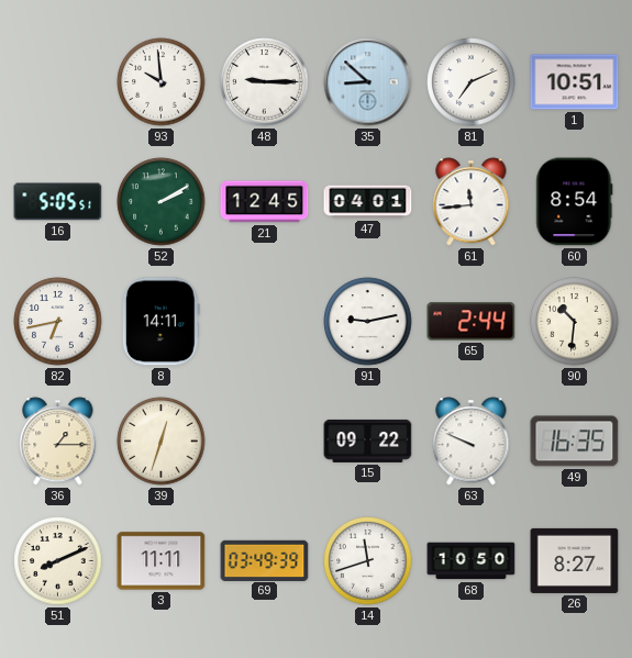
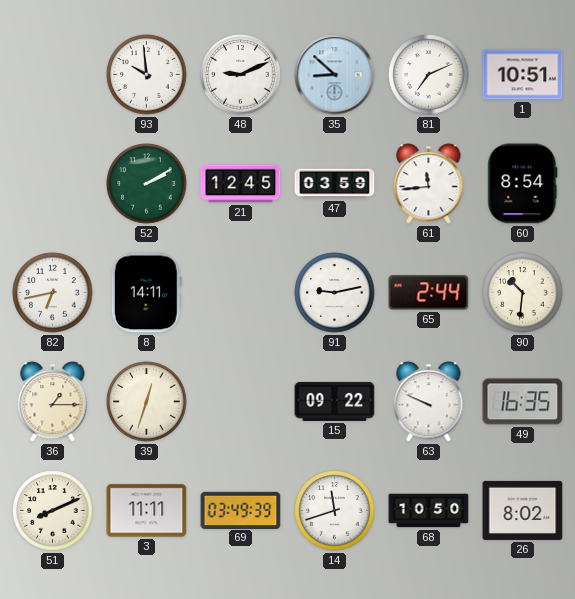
48: 9:15 -> 9:11
16: 5:05 -> none
47: 04:01 -> 03:59
26: 8:27 -> 8:02
